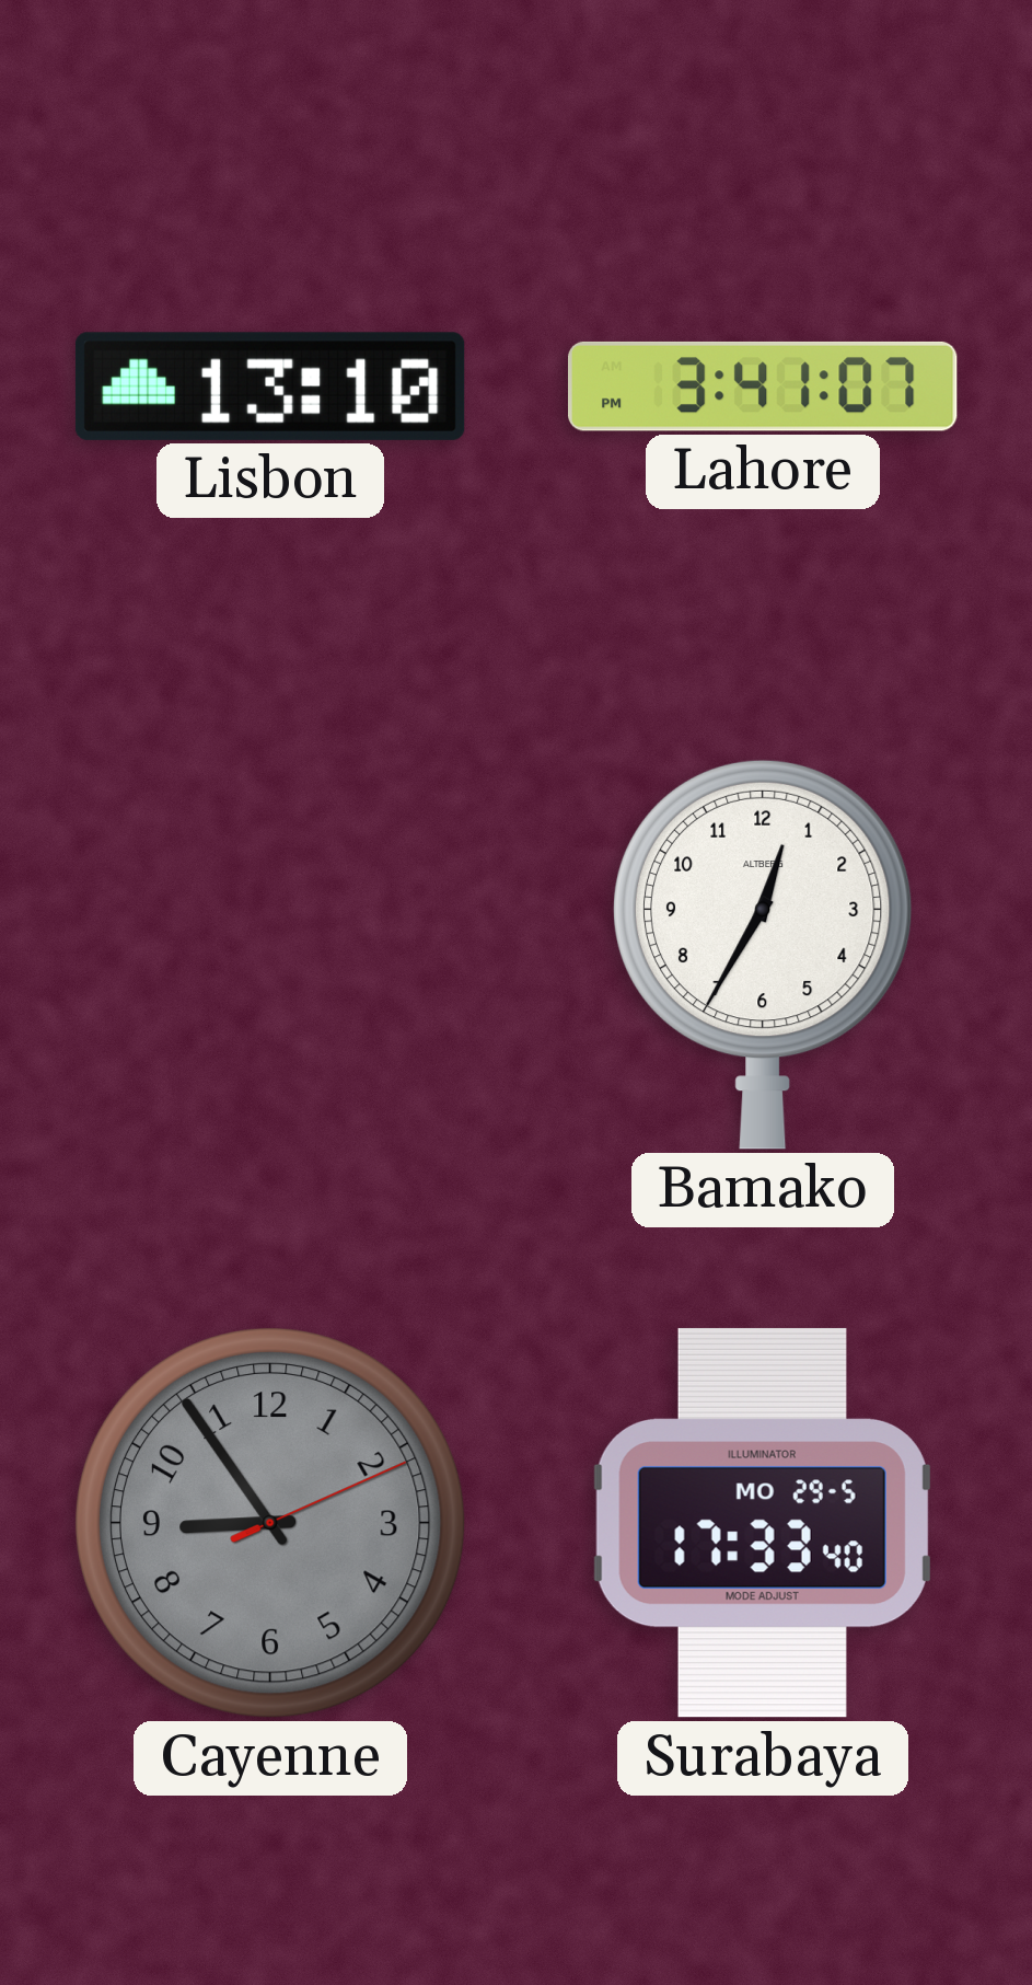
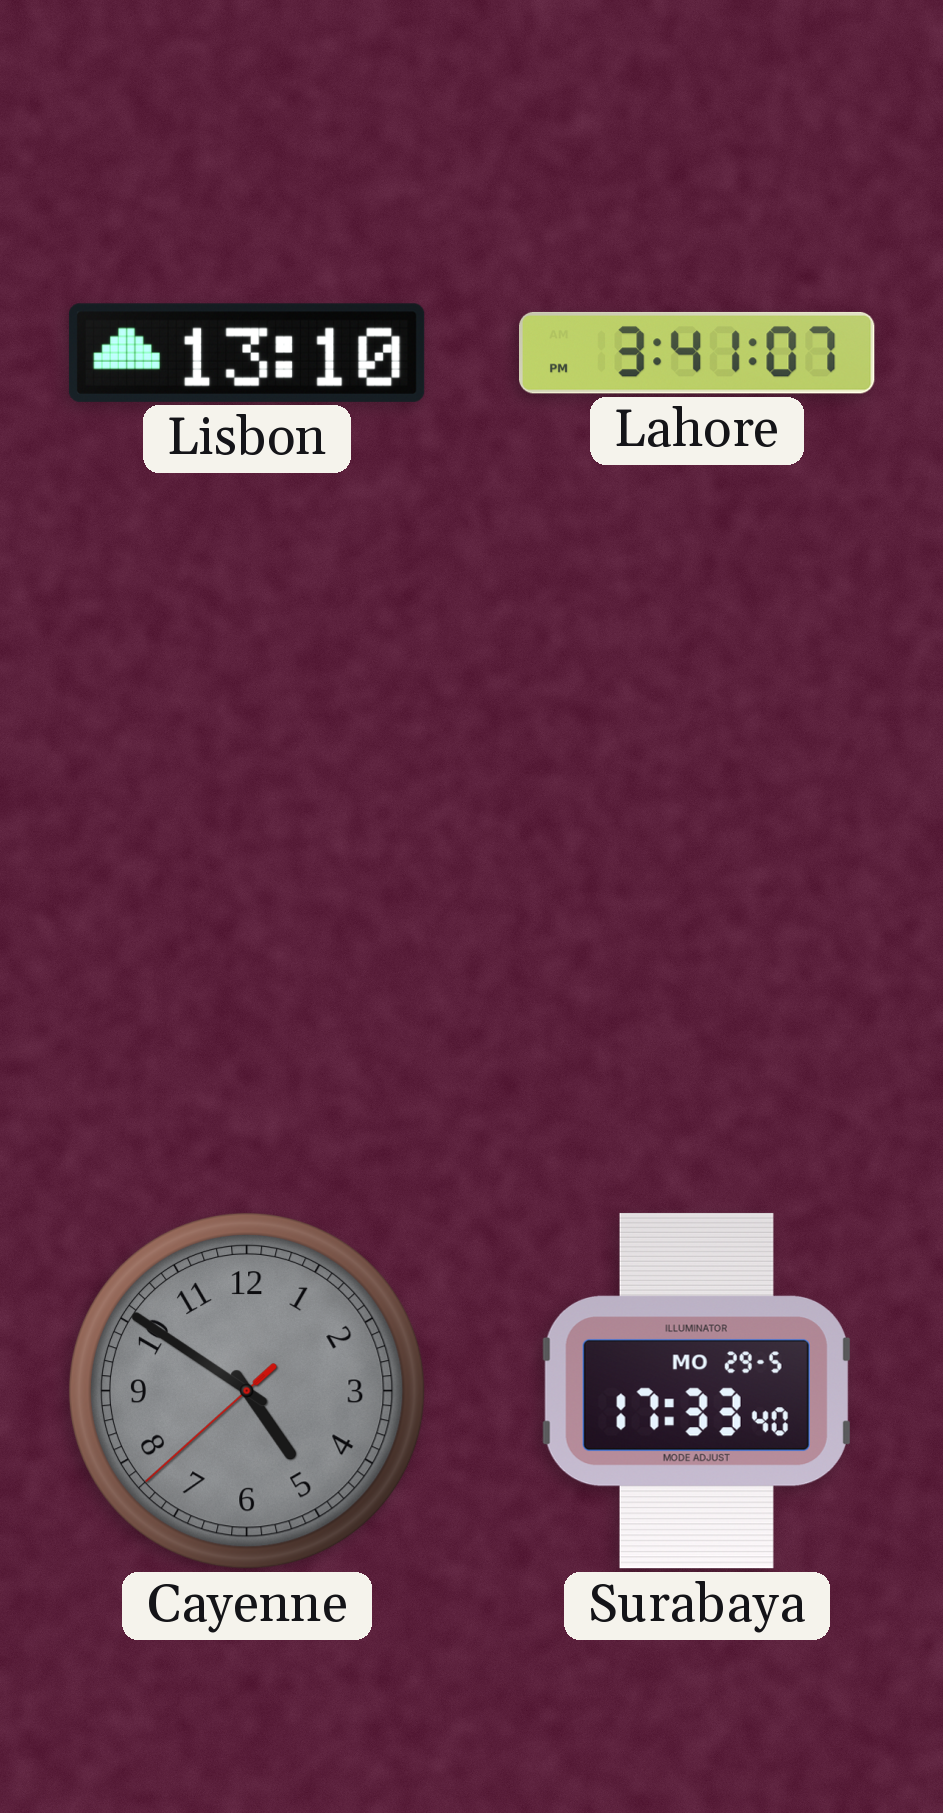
Bamako: 12:35 -> none
Cayenne: 8:54 -> 4:50
